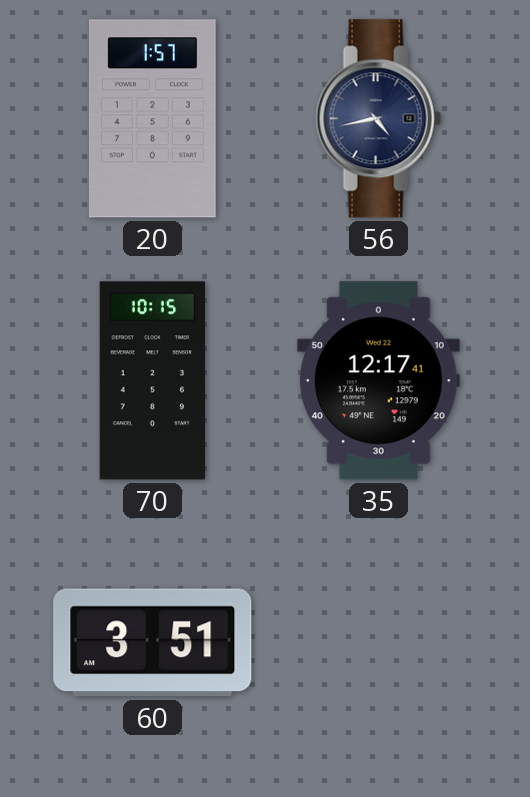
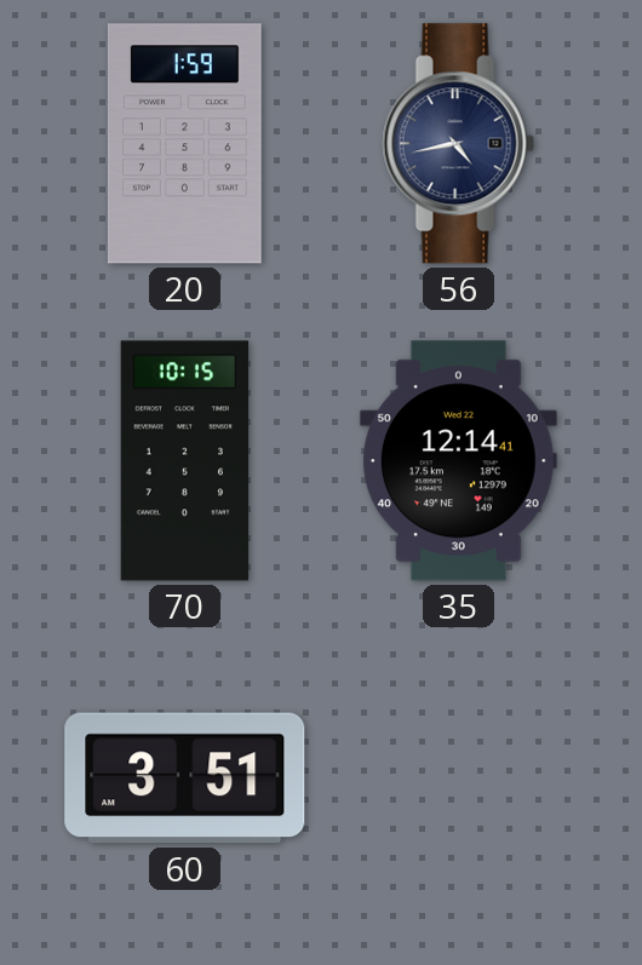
20: 1:57 -> 1:59
35: 12:17 -> 12:14
